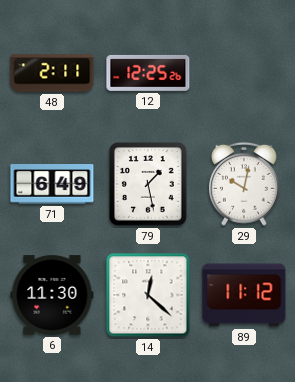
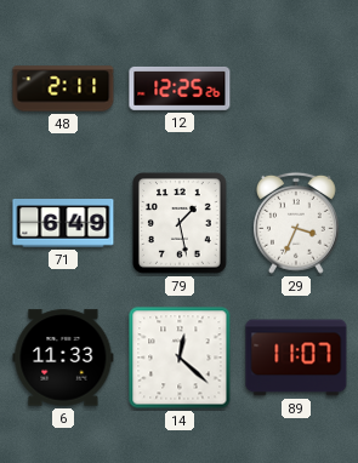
29: 10:02 -> 3:34
6: 11:30 -> 11:33
89: 11:12 -> 11:07
